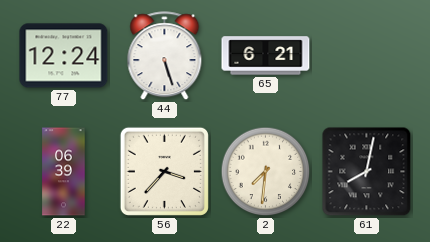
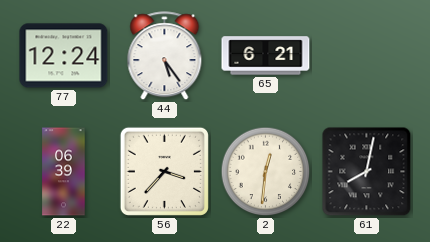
44: 5:27 -> 5:24
2: 7:31 -> 12:31
